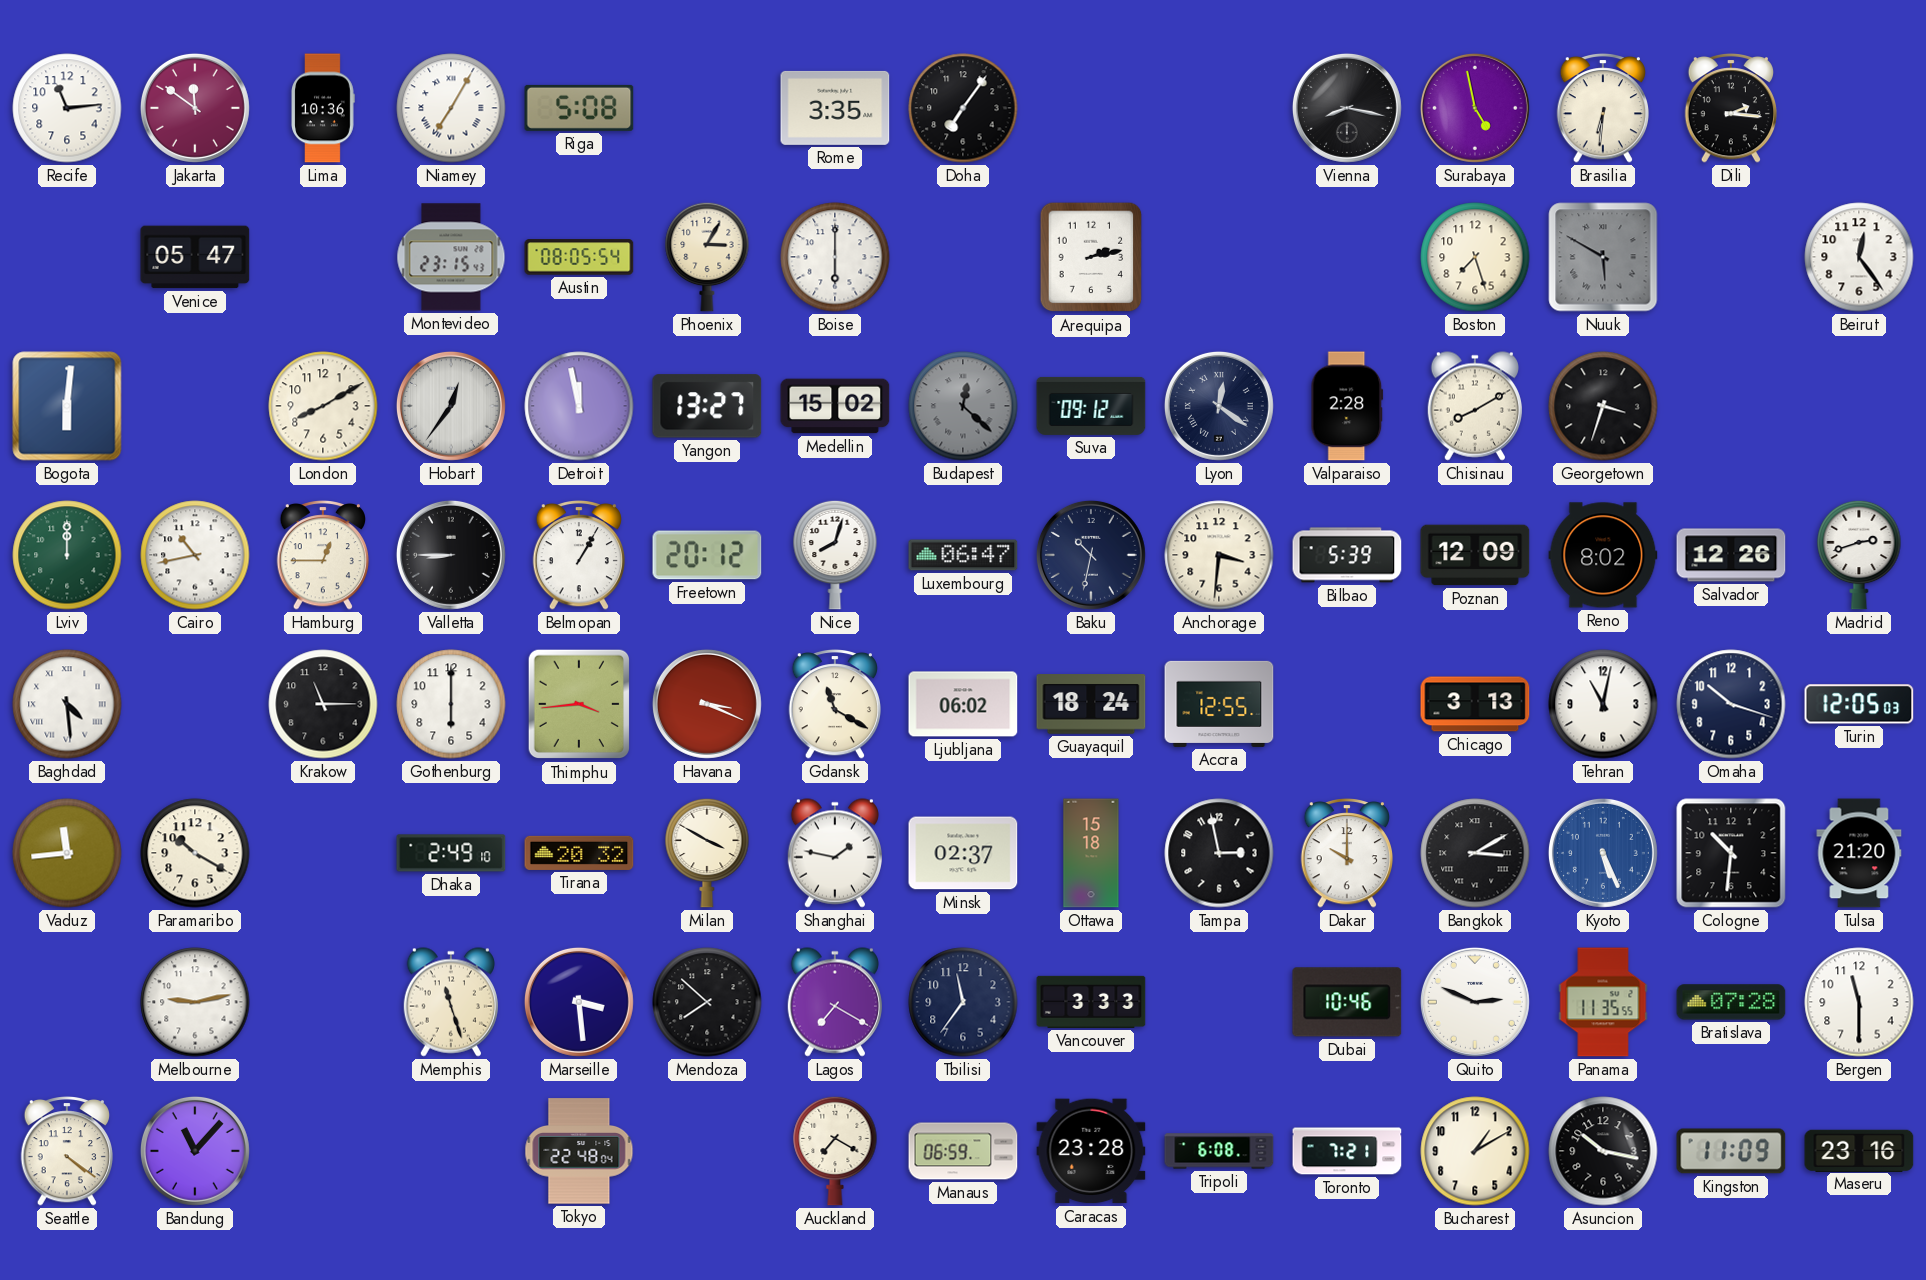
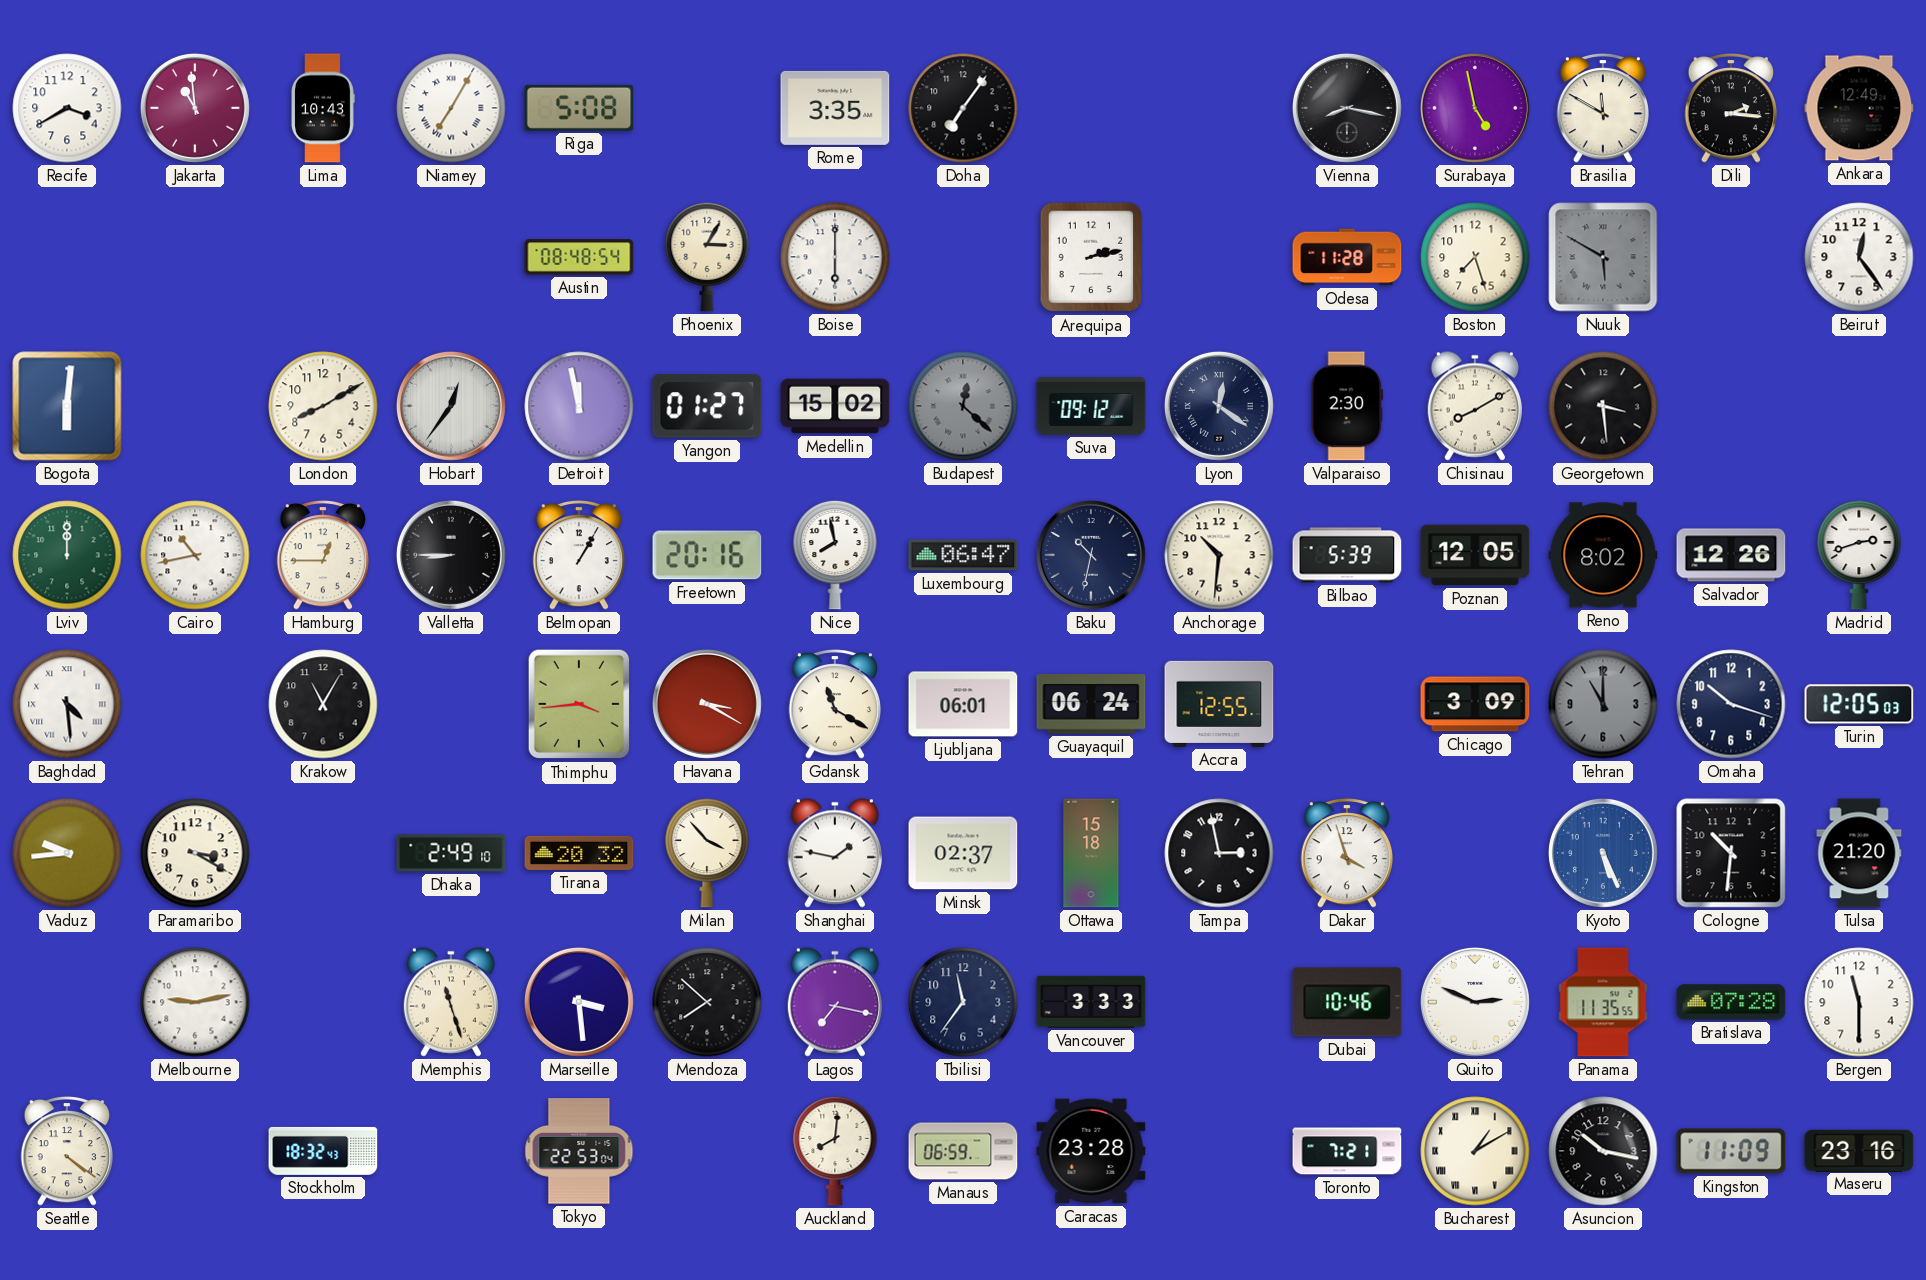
Recife: 11:14 -> 3:40
Jakarta: 11:51 -> 10:59
Lima: 10:36 -> 10:43
Brasilia: 6:31 -> 11:50
Ankara: none -> 12:49
Venice: 05:47 -> none
Montevideo: 23:15 -> none
Austin: 08:05 -> 08:48
Odesa: none -> 11:28
Yangon: 13:27 -> 01:27
Valparaiso: 2:28 -> 2:30
Georgetown: 3:33 -> 3:29
Freetown: 20:12 -> 20:16
Nice: 8:03 -> 7:58
Anchorage: 3:31 -> 10:31
Poznan: 12:09 -> 12:05
Krakow: 11:15 -> 11:05
Gothenburg: 6:00 -> none
Havana: 3:19 -> 3:20
Ljubljana: 06:02 -> 06:01
Guayaquil: 18:24 -> 06:24
Chicago: 3:13 -> 3:09
Tehran: 11:02 -> 11:00
Tehran dial: white -> grey
Vaduz: 11:44 -> 9:44
Paramaribo: 10:20 -> 3:20
Milan: 3:50 -> 3:53
Dakar: 10:00 -> 3:57
Bangkok: 3:10 -> none
Lagos: 7:20 -> 7:17
Bandung: 11:07 -> none
Stockholm: none -> 18:32
Tokyo: 22:48 -> 22:53
Auckland: 7:20 -> 8:01
Tripoli: 6:08 -> none
Bucharest numerals: Arabic -> Roman
